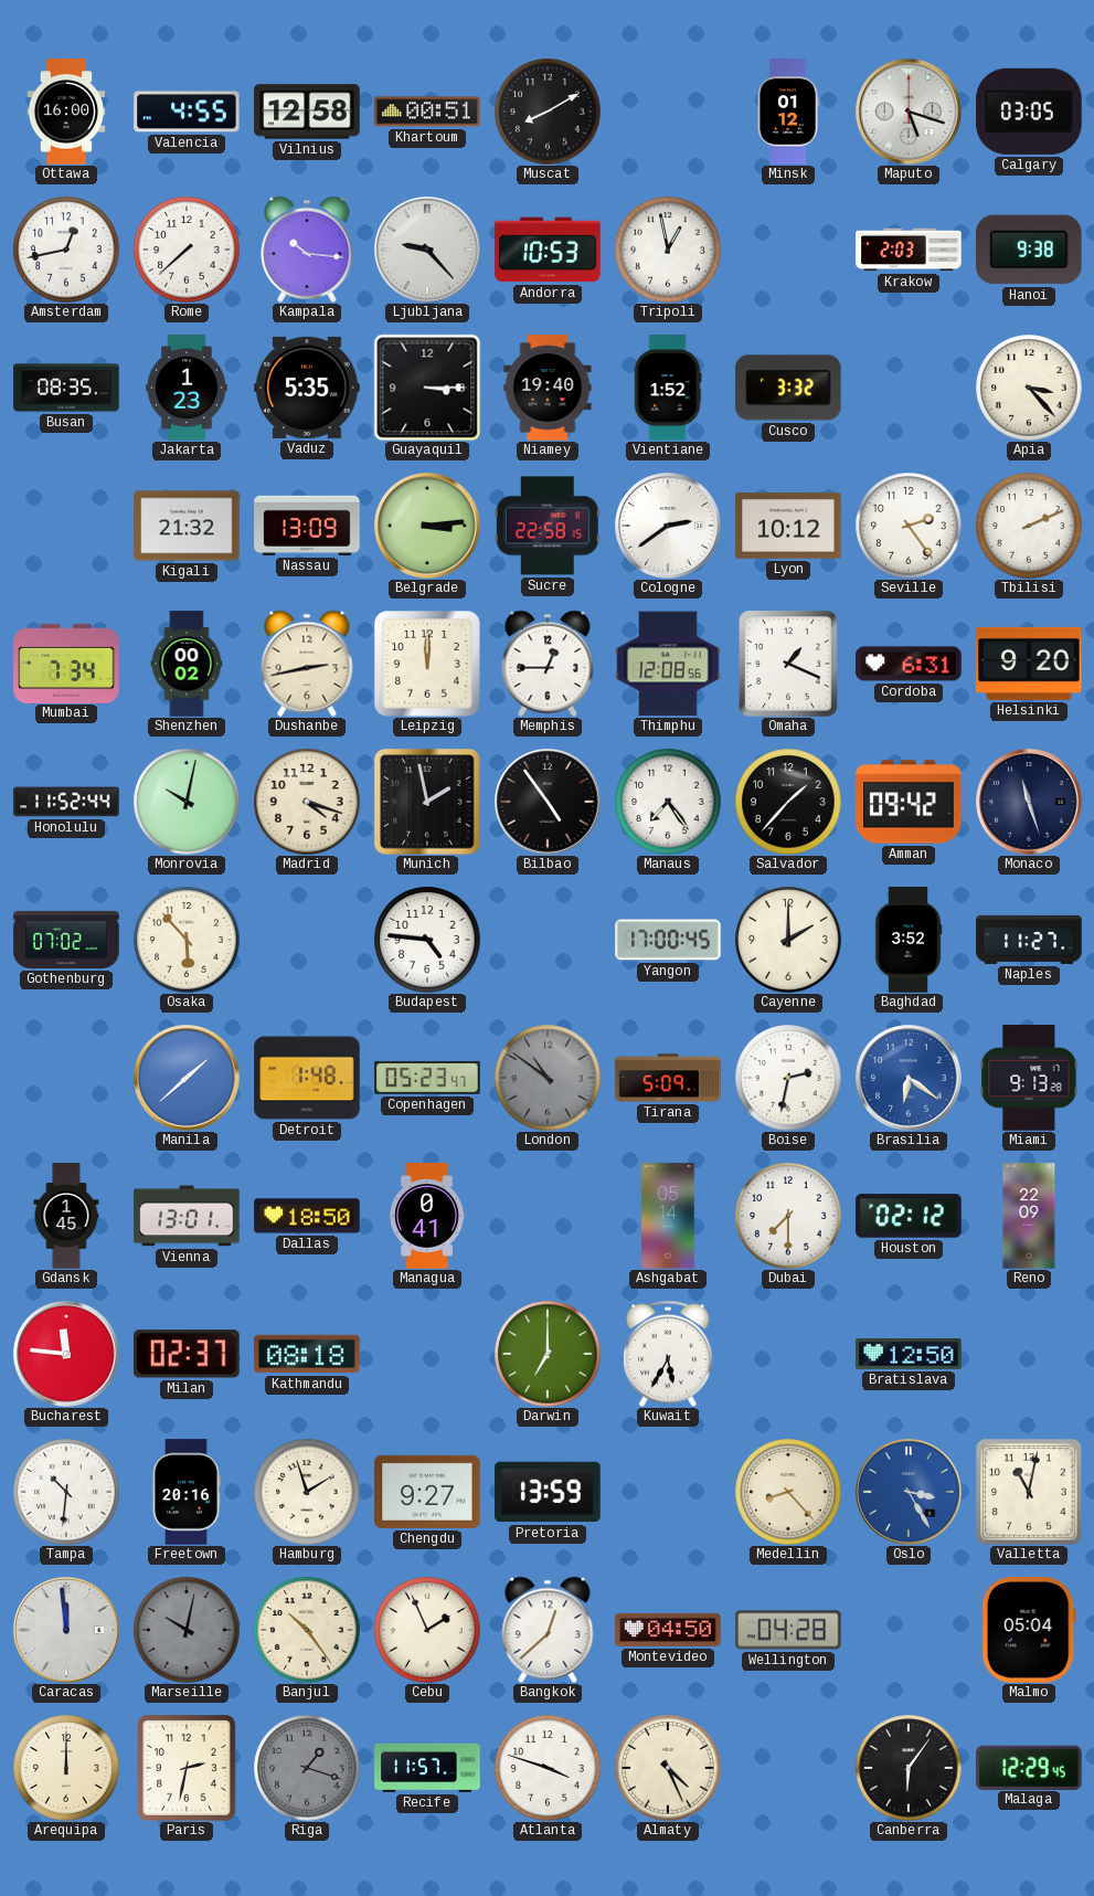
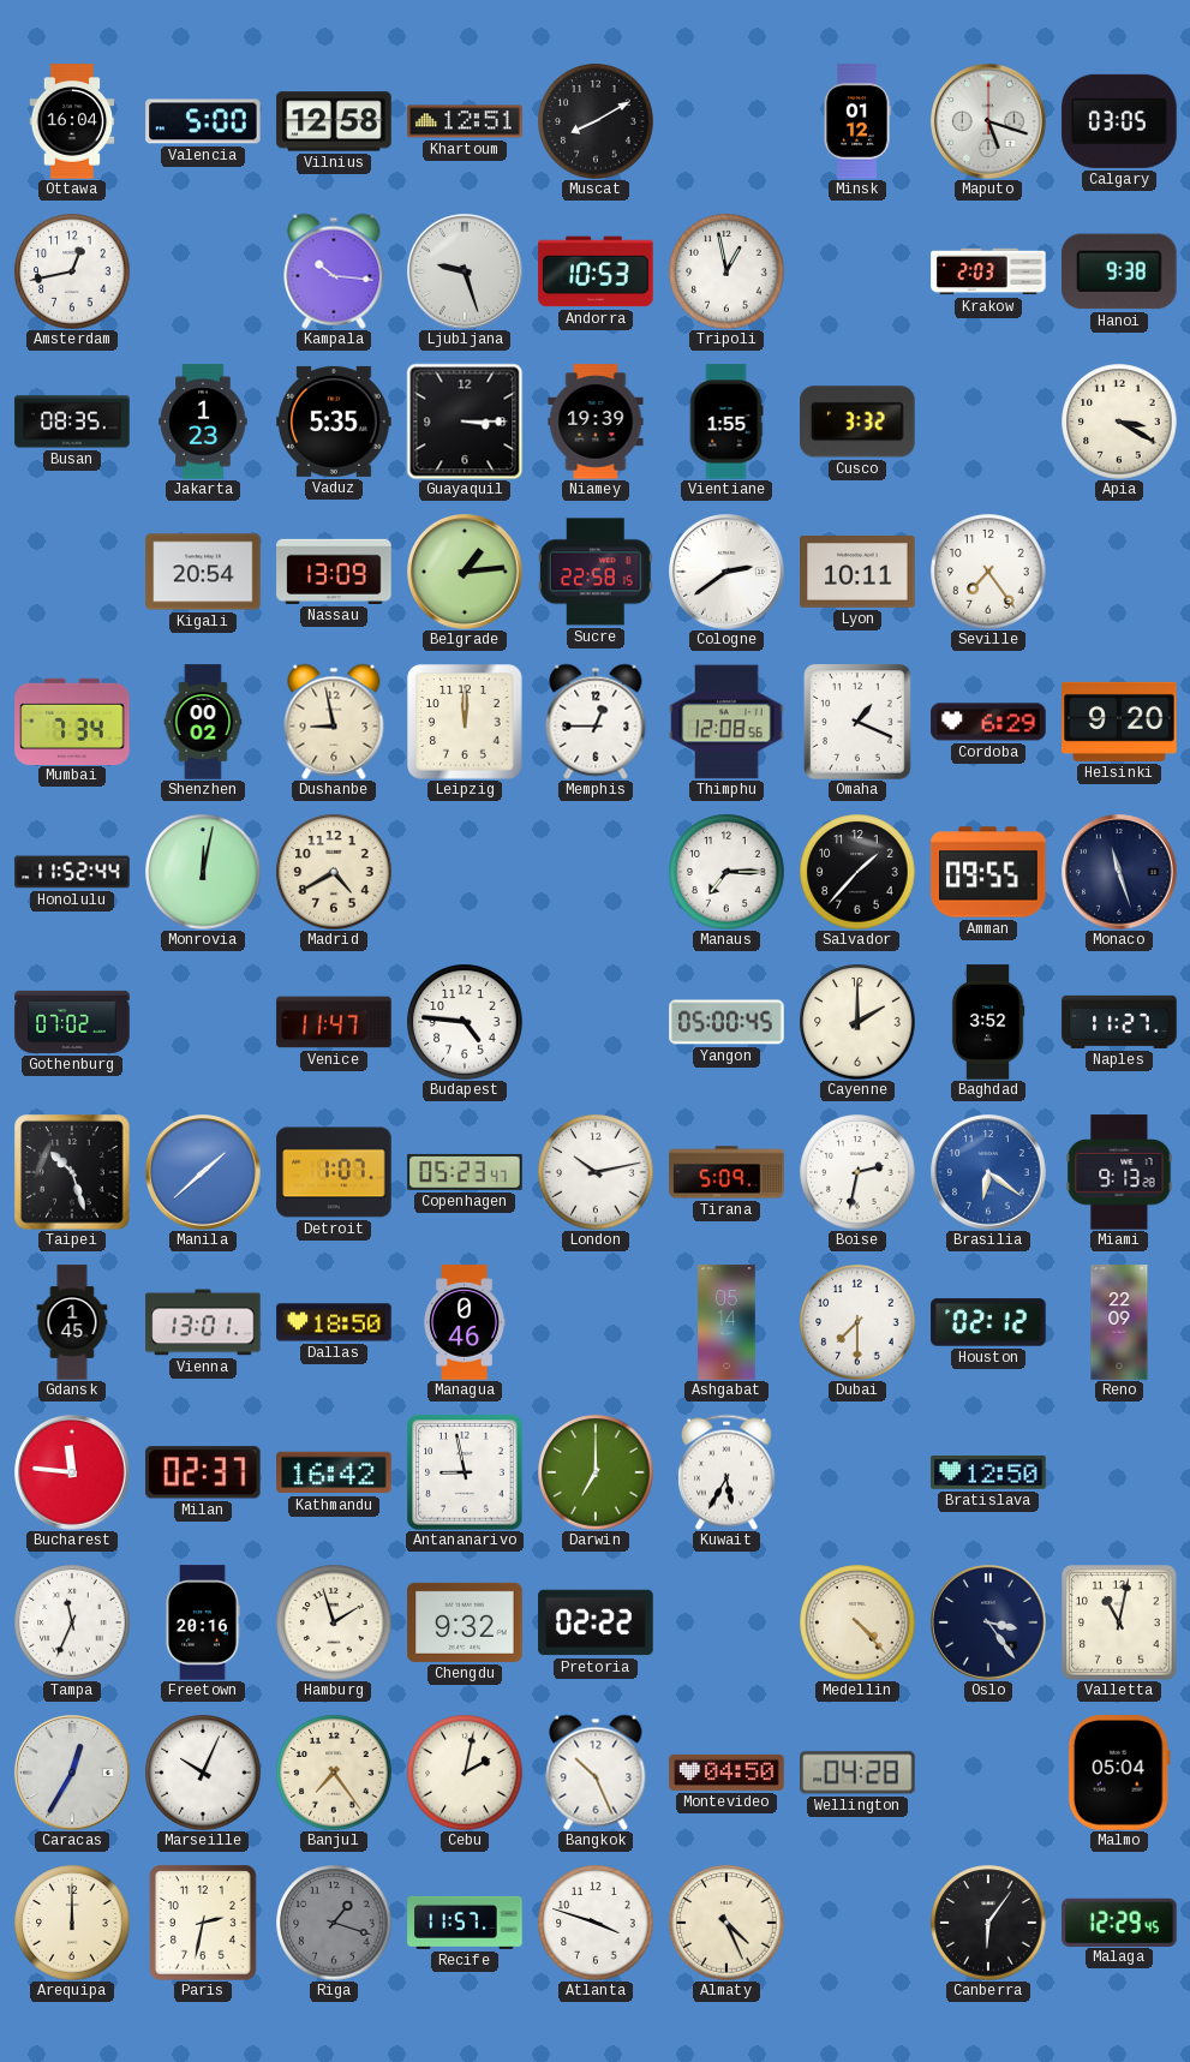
Ottawa: 16:00 -> 16:04
Valencia: 4:55 -> 5:00
Khartoum: 00:51 -> 12:51
Rome: 7:38 -> none
Ljubljana: 9:23 -> 9:27
Niamey: 19:40 -> 19:39
Vientiane: 1:52 -> 1:55
Apia: 3:23 -> 3:20
Kigali: 21:32 -> 20:54
Belgrade: 3:14 -> 1:14
Lyon: 10:12 -> 10:11
Seville: 2:24 -> 7:24
Tbilisi: 2:11 -> none
Dushanbe: 2:43 -> 8:58
Cordoba: 6:31 -> 6:29
Monrovia: 10:02 -> 12:02
Madrid: 4:18 -> 4:40
Munich: 1:58 -> none
Bilbao: 4:54 -> none
Manaus: 7:24 -> 7:15
Amman: 09:42 -> 09:55
Osaka: 5:53 -> none
Venice: none -> 11:47
Yangon: 17:00 -> 05:00
Taipei: none -> 10:27
Detroit: 1:48 -> 1:07
London: 10:51 -> 10:13
London dial: grey -> white
Managua: 0:41 -> 0:46
Kathmandu: 08:18 -> 16:42
Antananarivo: none -> 8:58
Tampa: 10:31 -> 11:34
Chengdu: 9:27 -> 9:32
Pretoria: 13:59 -> 02:22
Medellin: 8:23 -> 4:23
Oslo: 3:25 -> 3:24
Oslo dial: blue -> navy
Caracas: 11:59 -> 12:35
Marseille: 10:02 -> 10:04
Marseille dial: grey -> white
Banjul: 10:24 -> 7:24
Cebu: 1:56 -> 2:02
Bangkok: 12:38 -> 10:26
